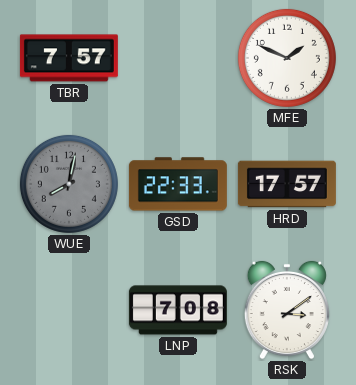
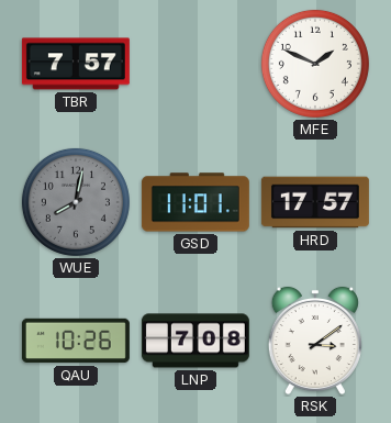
GSD: 22:33 -> 11:01
QAU: none -> 10:26
